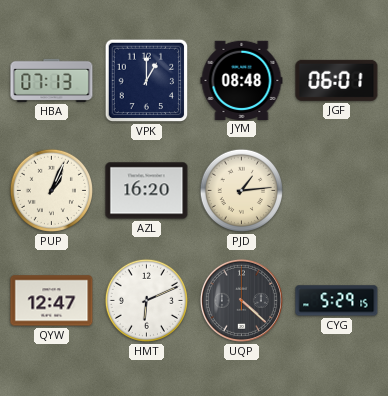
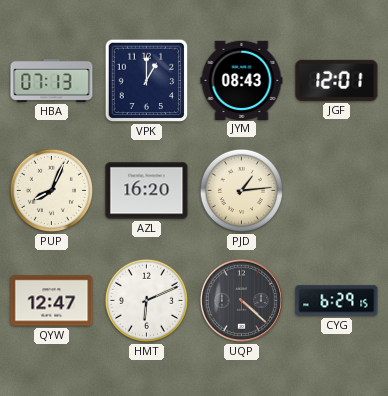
JYM: 08:48 -> 08:43
JGF: 06:01 -> 12:01
PUP: 1:04 -> 8:04
CYG: 5:29 -> 6:29
